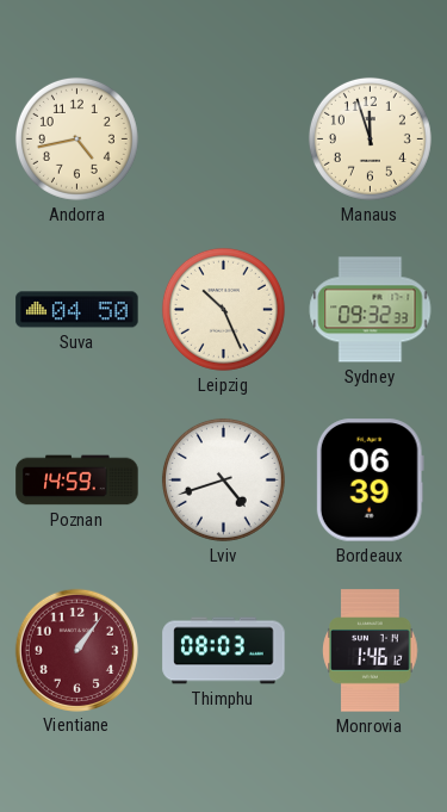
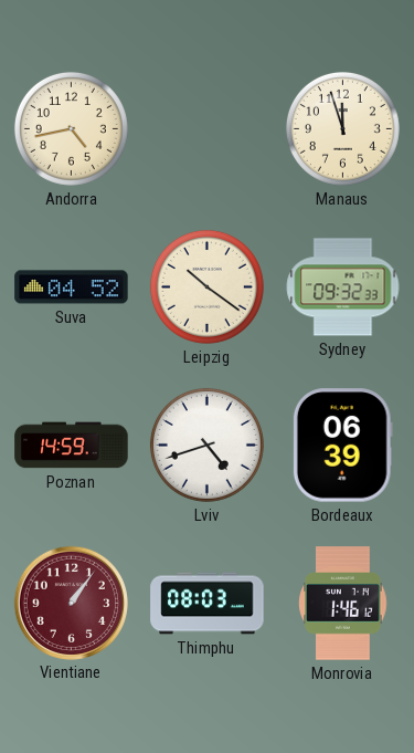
Suva: 04:50 -> 04:52
Leipzig: 10:26 -> 10:21
